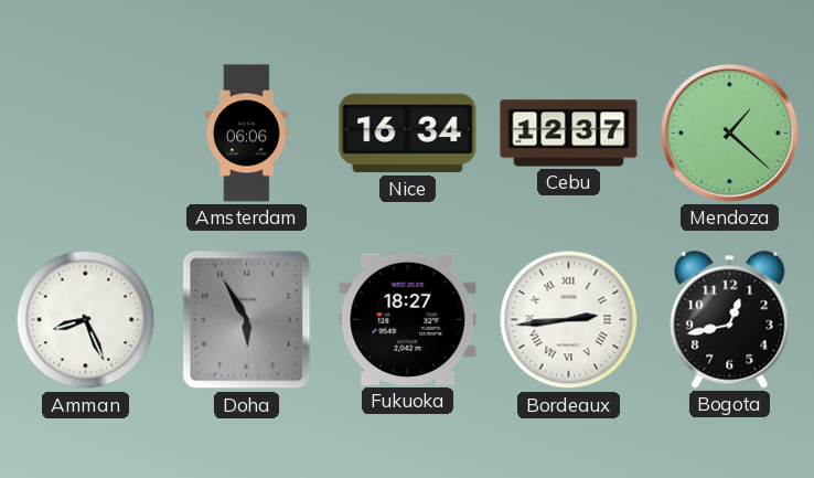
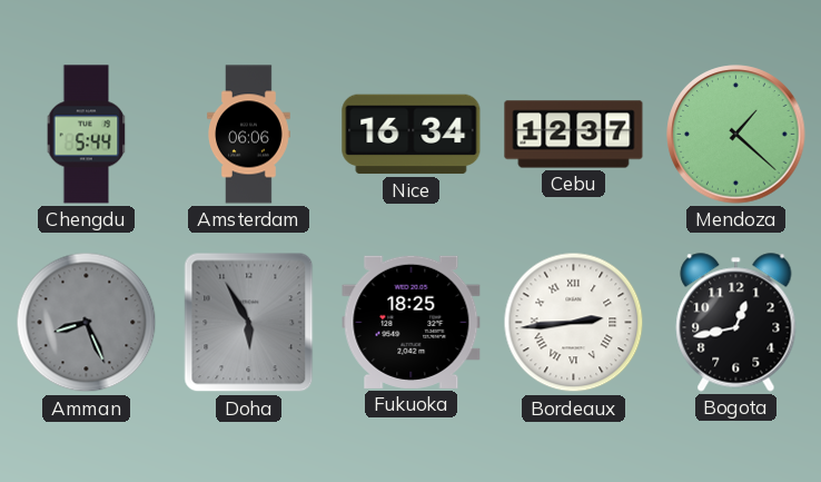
Chengdu: none -> 5:44
Amman dial: white -> grey
Fukuoka: 18:27 -> 18:25
